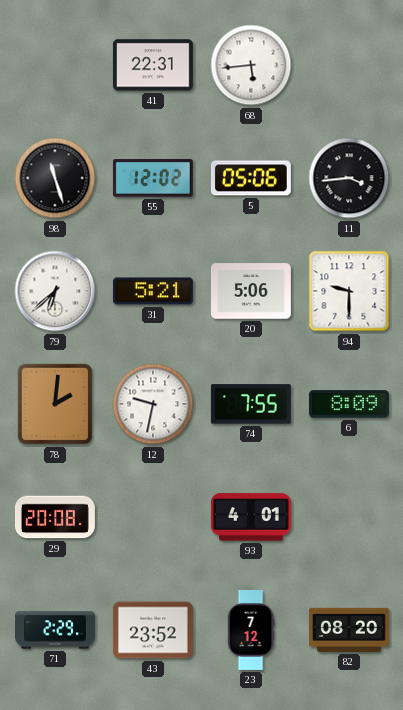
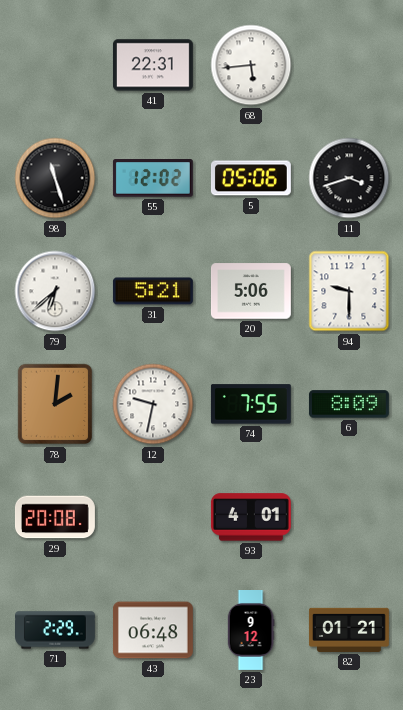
11: 3:44 -> 3:42
43: 23:52 -> 06:48
23: 7:12 -> 9:12
82: 08:20 -> 01:21
